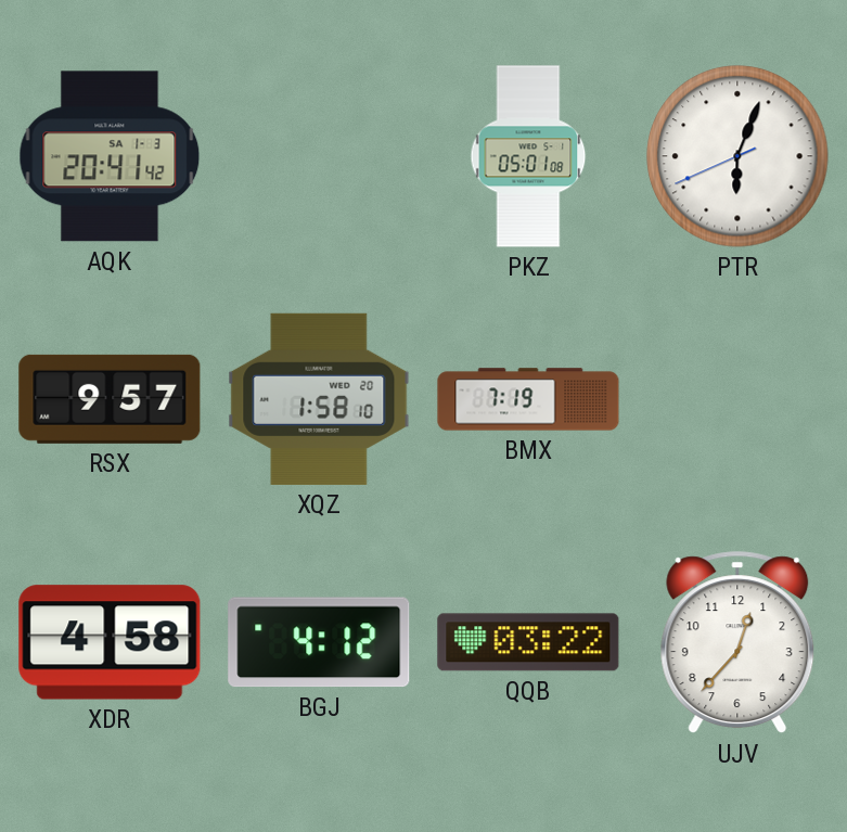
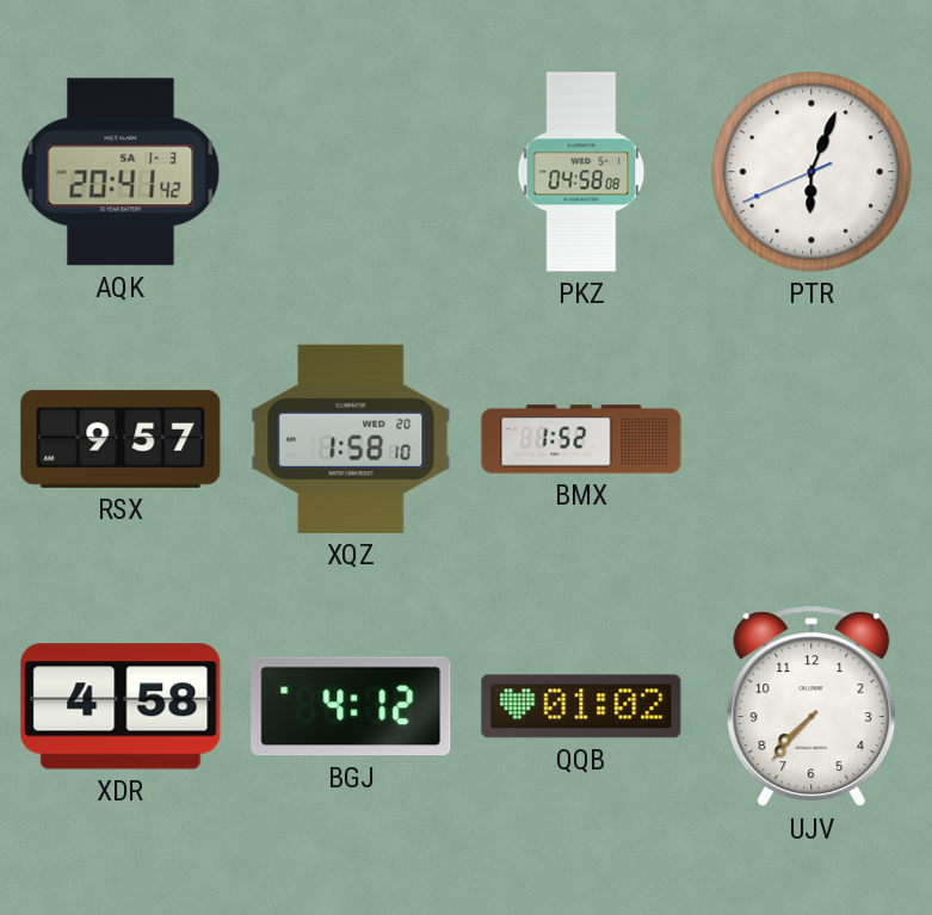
PKZ: 05:01 -> 04:58
BMX: 7:19 -> 1:52
QQB: 03:22 -> 01:02
UJV: 12:37 -> 7:37
